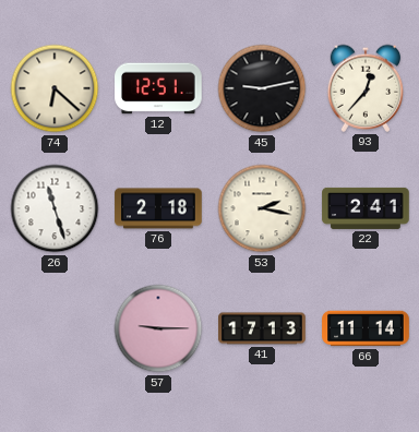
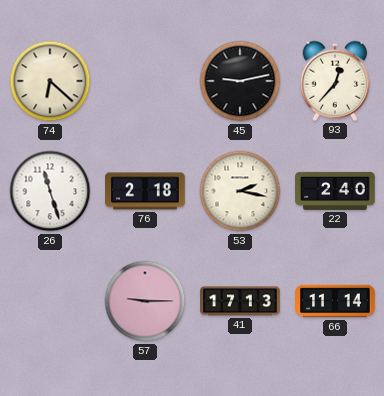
12: 12:51 -> none
22: 2:41 -> 2:40
